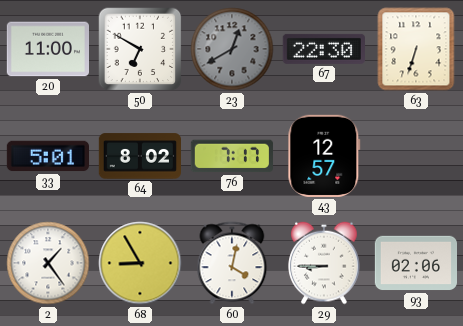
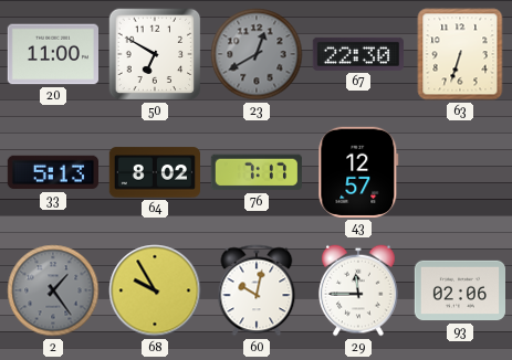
33: 5:01 -> 5:13
2 dial: white -> grey
68: 8:55 -> 9:55
60: 4:02 -> 10:02
29: 8:45 -> 11:45
